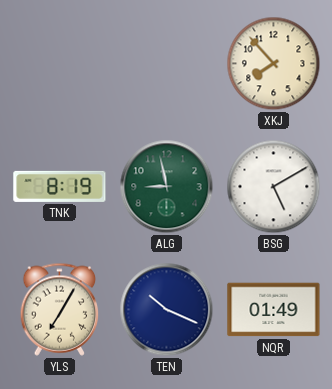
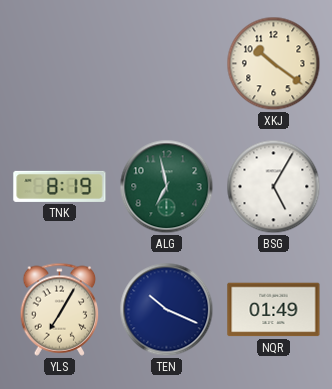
XKJ: 7:53 -> 10:21
ALG: 8:58 -> 6:58
BSG: 5:10 -> 5:05
